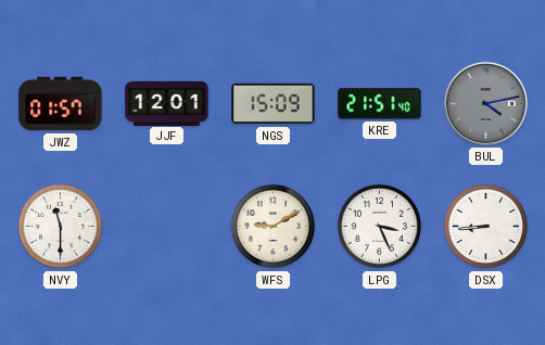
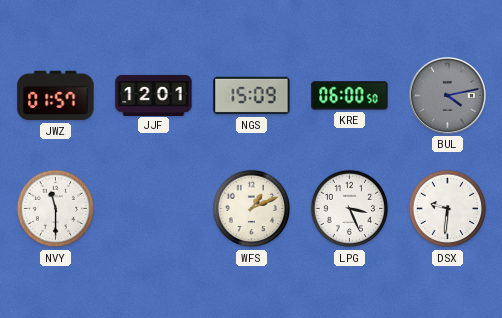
KRE: 21:51 -> 06:00
WFS: 9:10 -> 1:11
DSX: 8:44 -> 9:31
